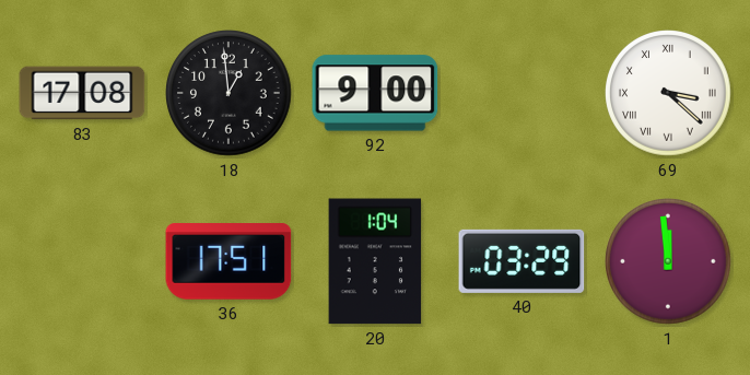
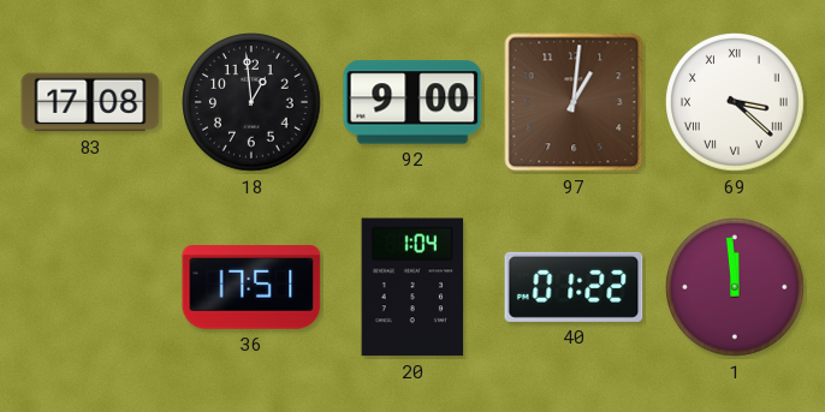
97: none -> 1:01
40: 03:29 -> 01:22
